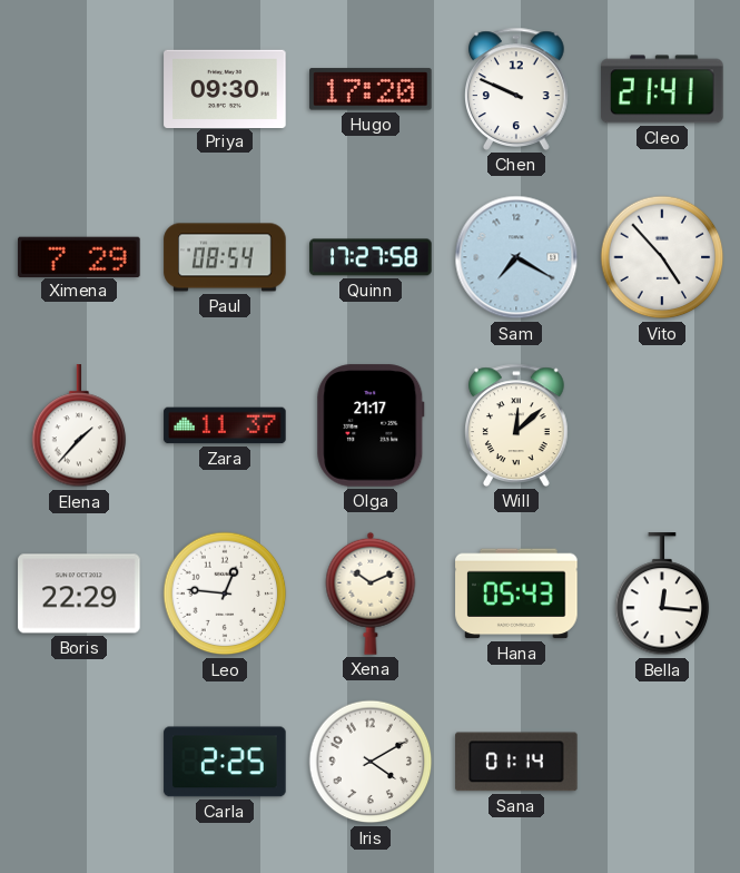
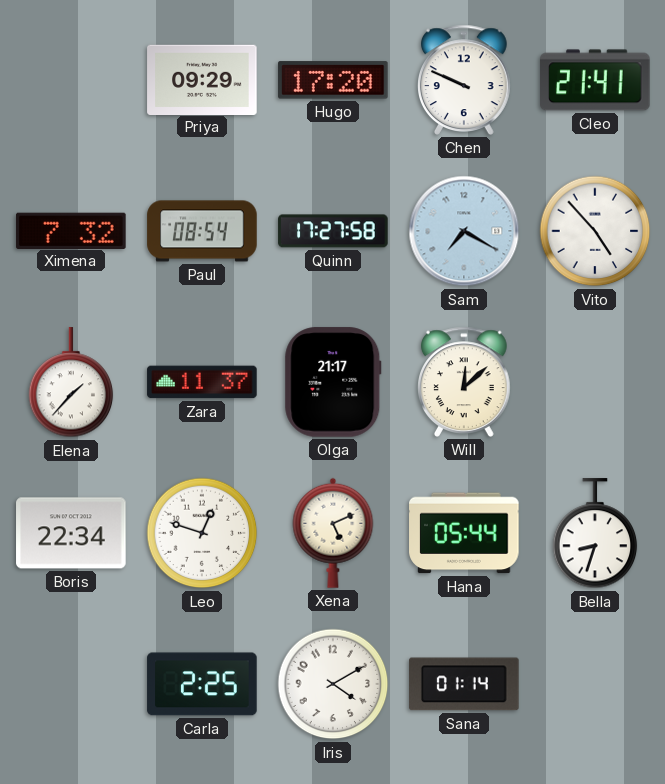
Priya: 09:30 -> 09:29
Ximena: 7:29 -> 7:32
Boris: 22:29 -> 22:34
Leo: 12:46 -> 12:48
Xena: 10:11 -> 5:11
Hana: 05:43 -> 05:44
Bella: 12:16 -> 8:33
